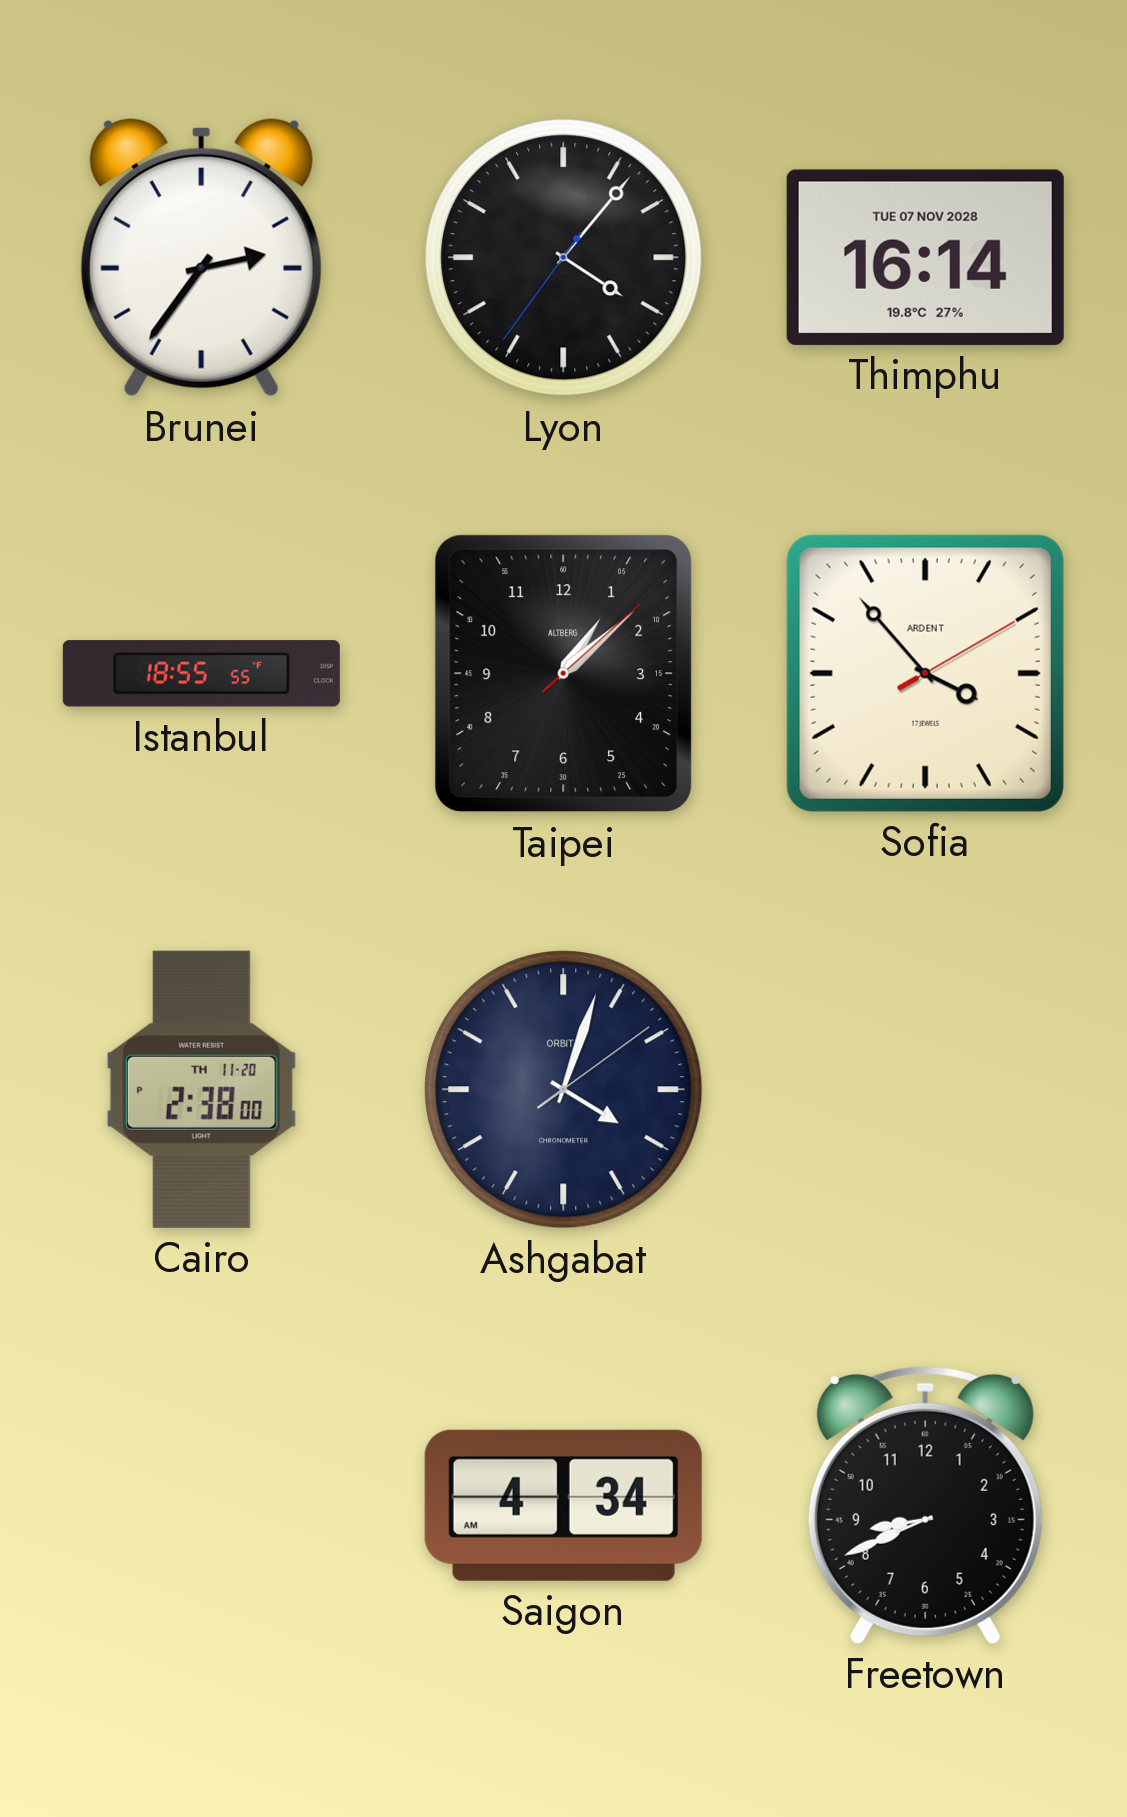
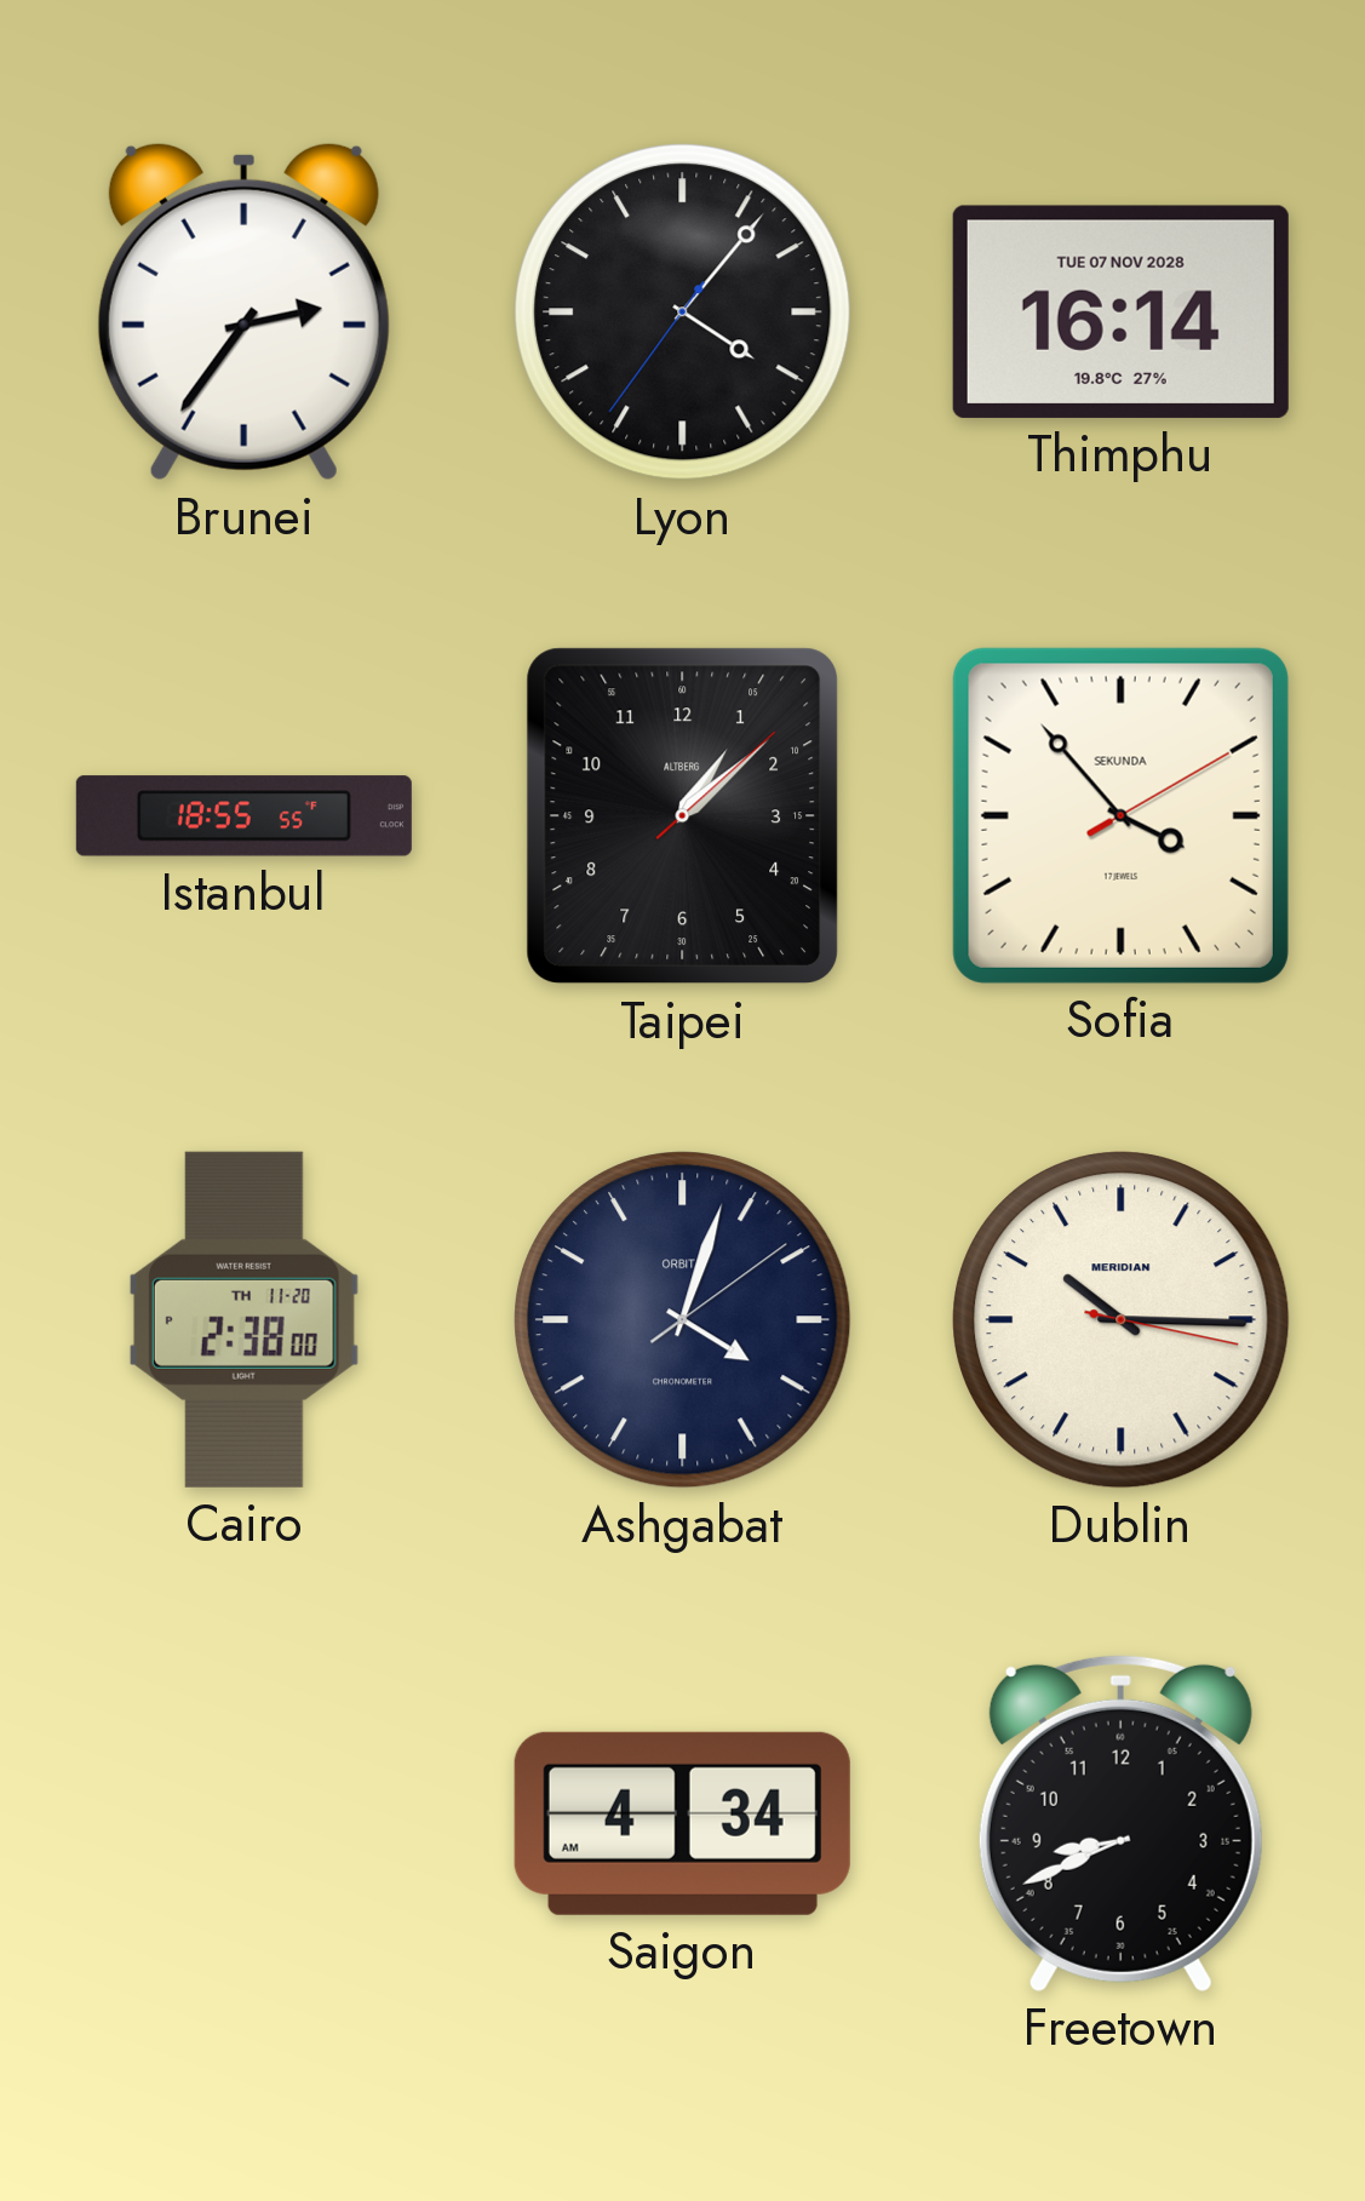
Sofia brand: ARDENT -> SEKUNDA
Dublin: none -> 10:15
